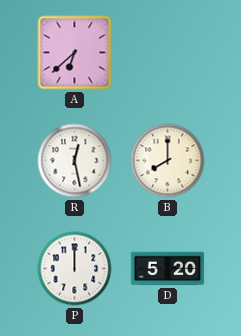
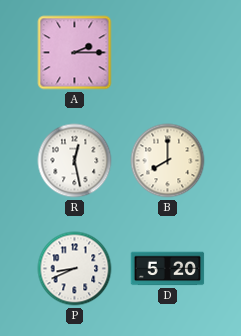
A: 6:38 -> 2:15
P: 12:00 -> 8:41
